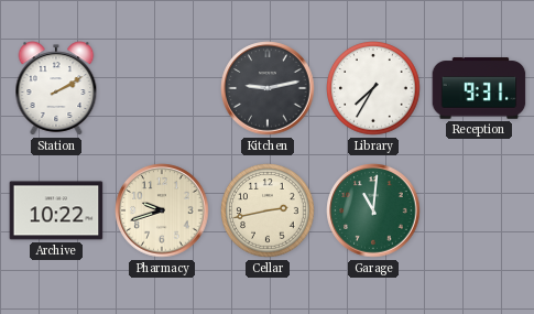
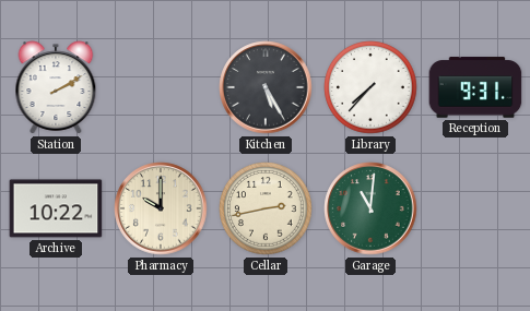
Kitchen: 9:13 -> 5:25
Library: 7:35 -> 7:37
Pharmacy: 9:42 -> 10:00
